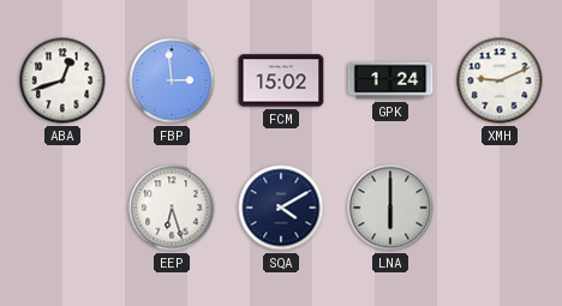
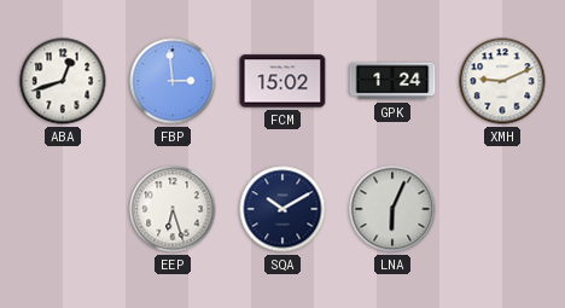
SQA: 4:10 -> 10:10
LNA: 6:00 -> 6:04
